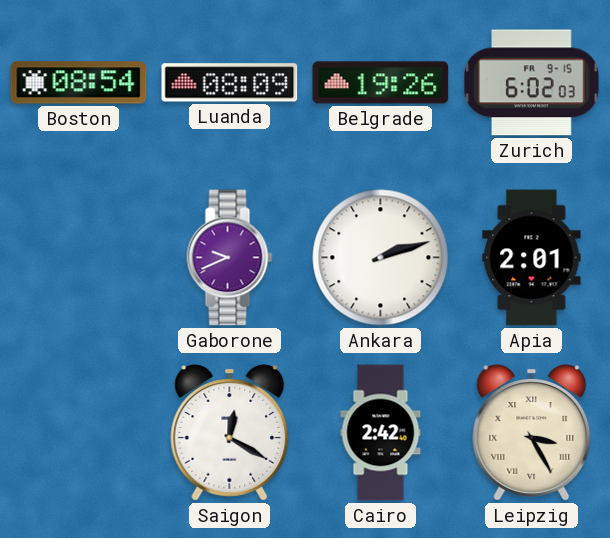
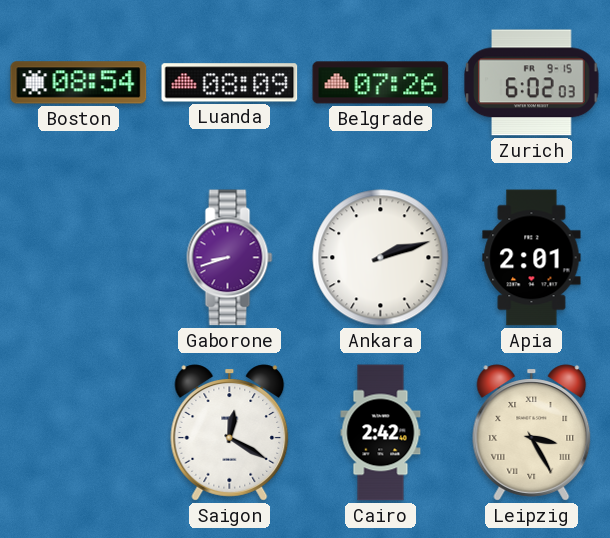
Belgrade: 19:26 -> 07:26
Gaborone: 9:41 -> 8:42
